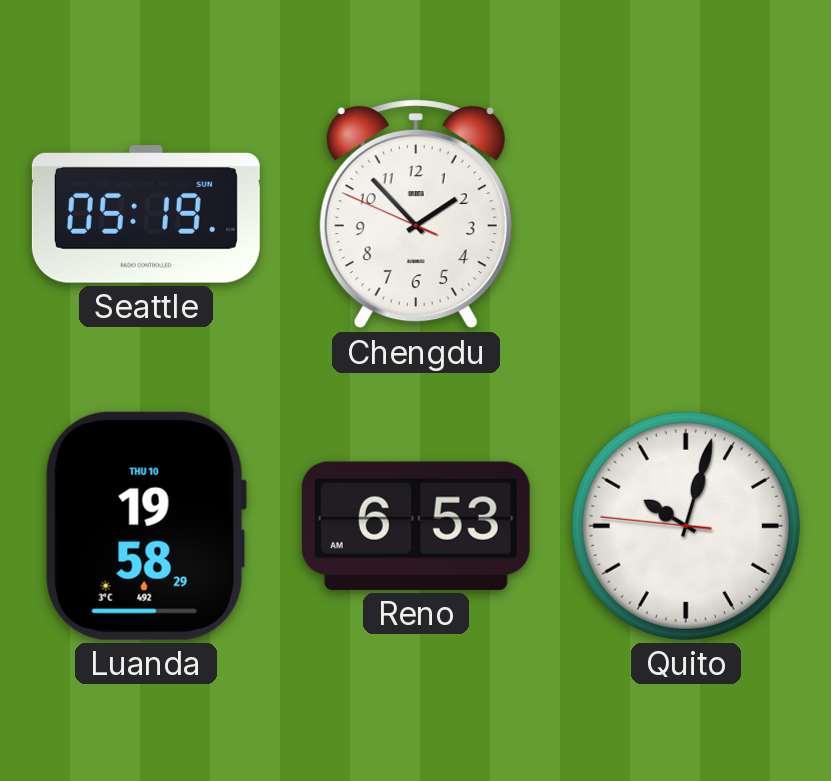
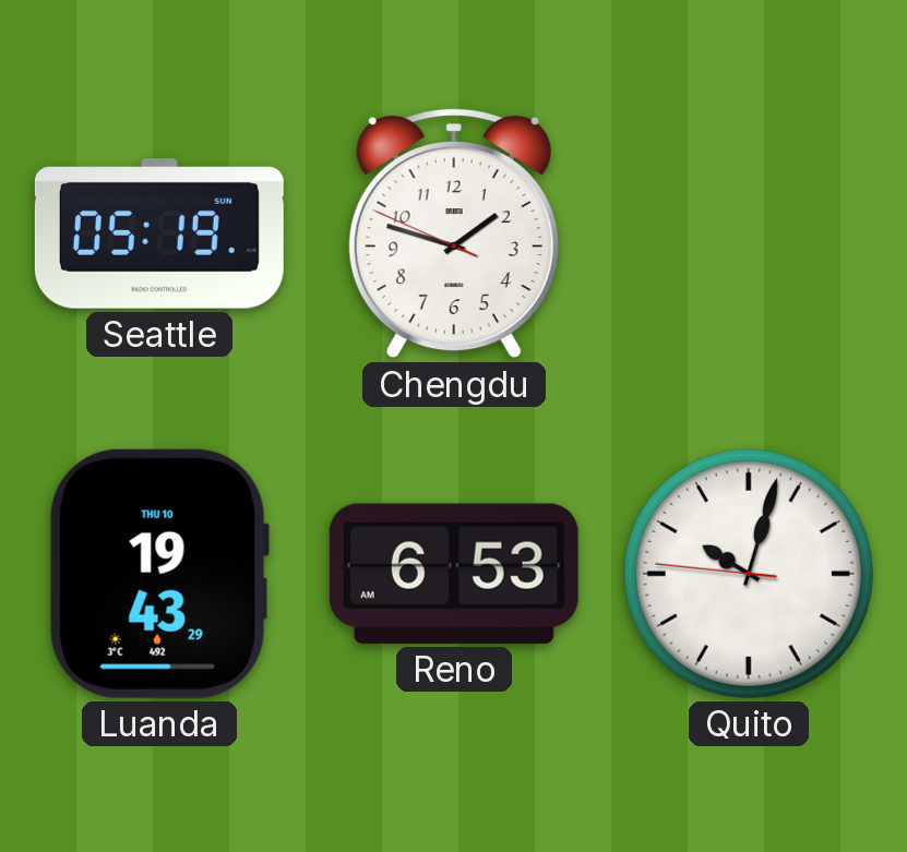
Chengdu: 1:52 -> 1:47
Luanda: 19:58 -> 19:43
